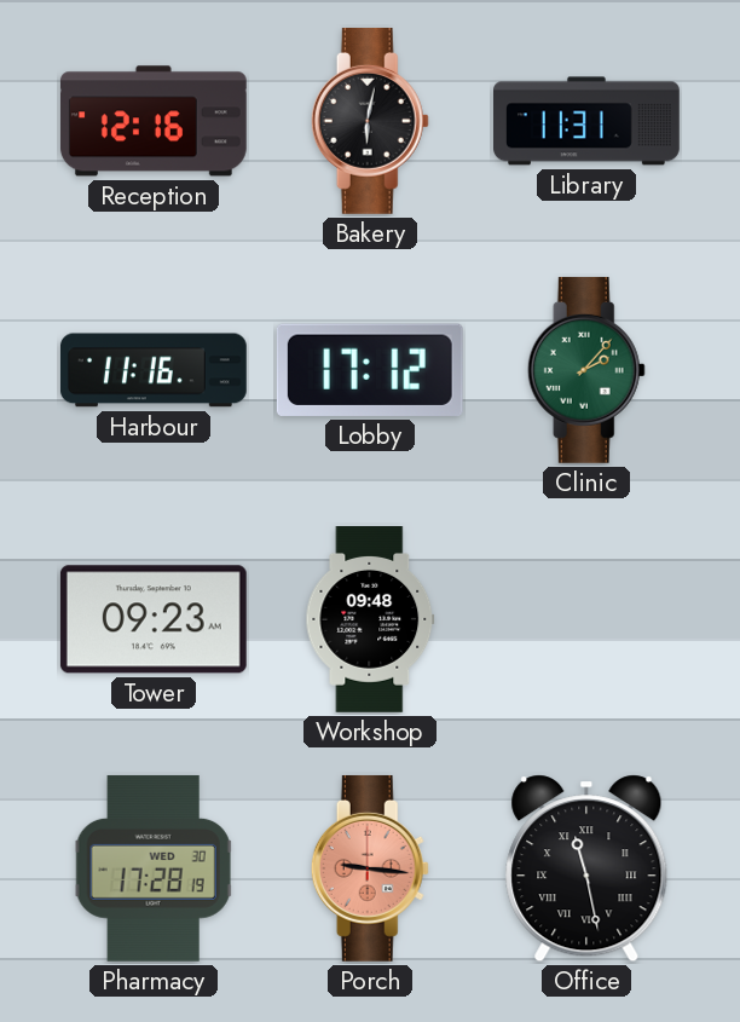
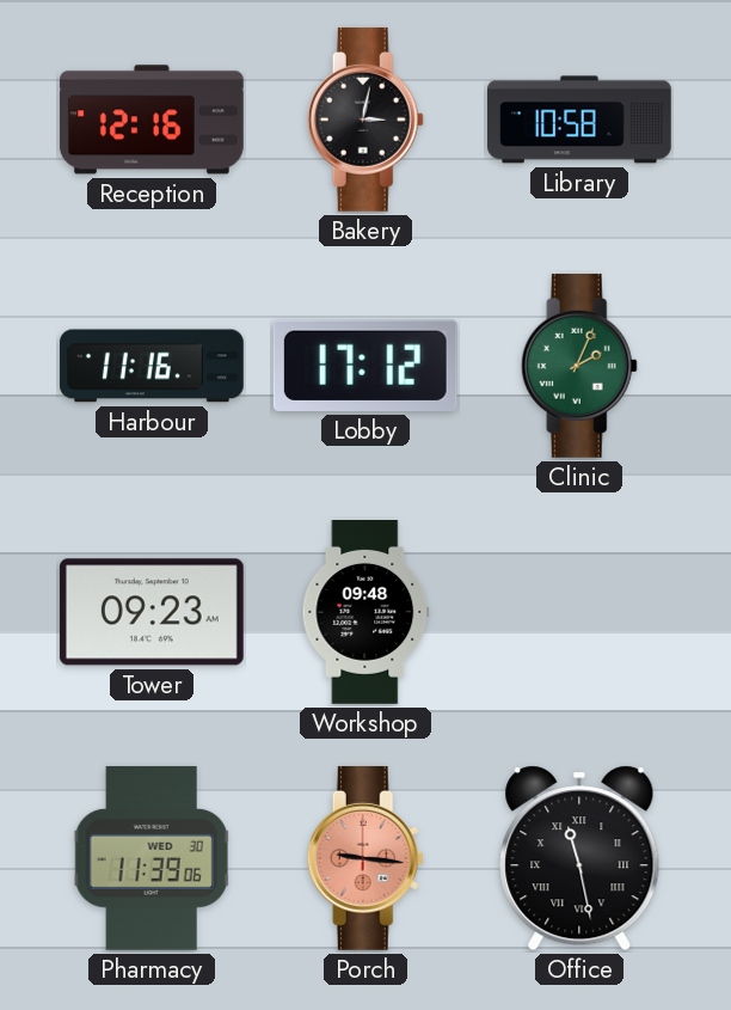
Bakery: 6:02 -> 3:02
Library: 11:31 -> 10:58
Clinic: 2:07 -> 2:04
Pharmacy: 17:28 -> 11:39
